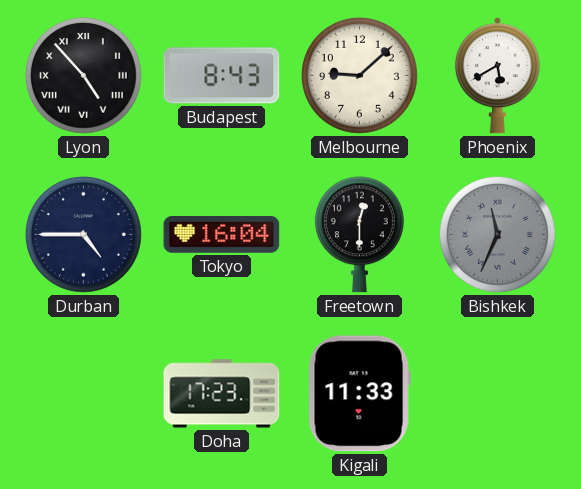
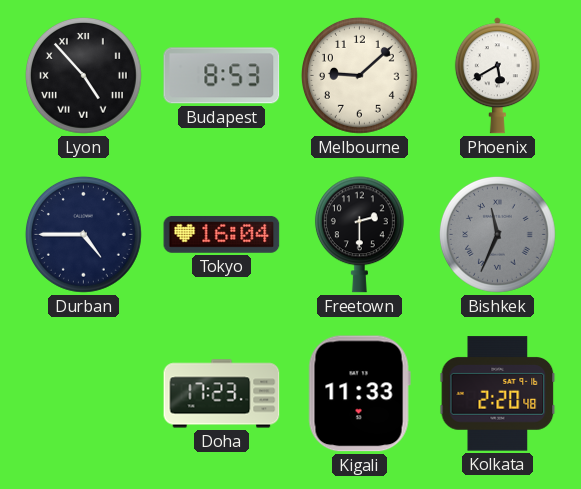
Budapest: 8:43 -> 8:53
Freetown: 12:30 -> 2:30
Kolkata: none -> 2:20
